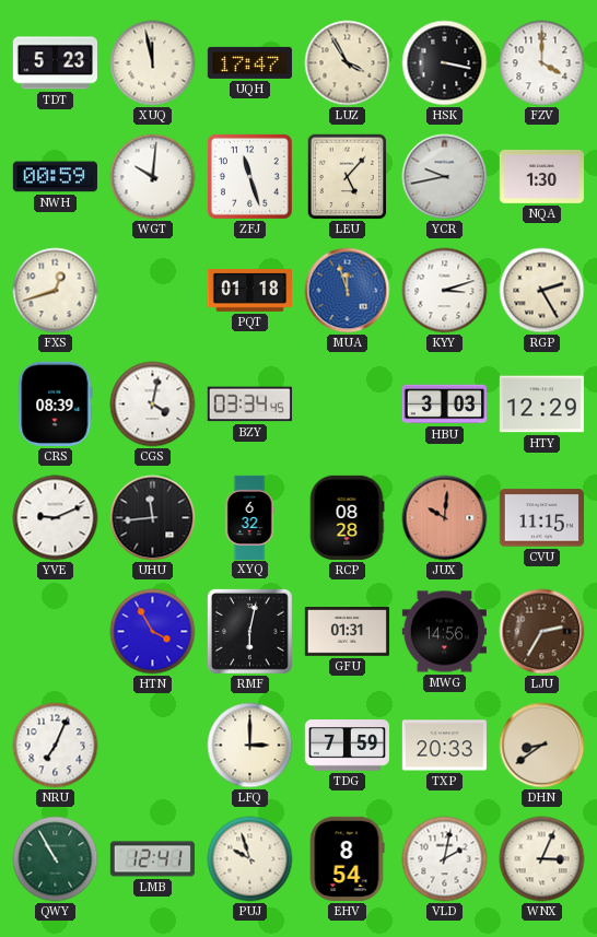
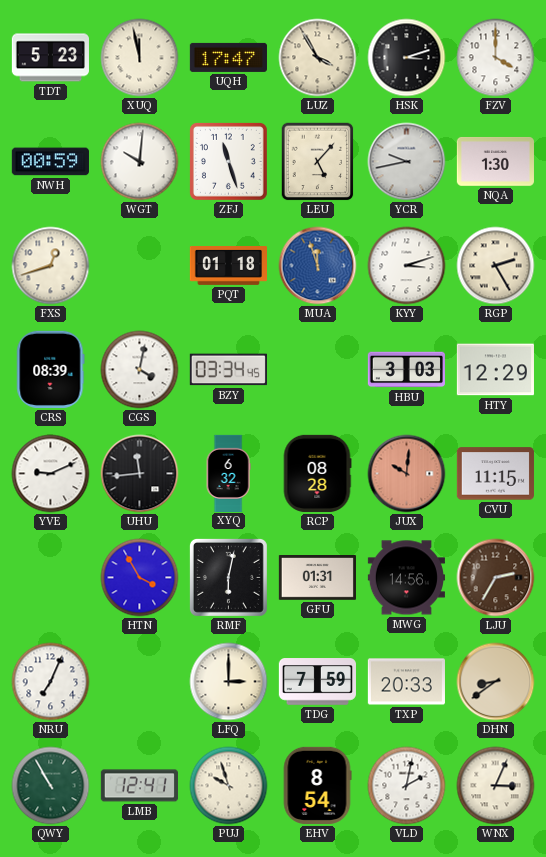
HSK: 3:17 -> 3:12
